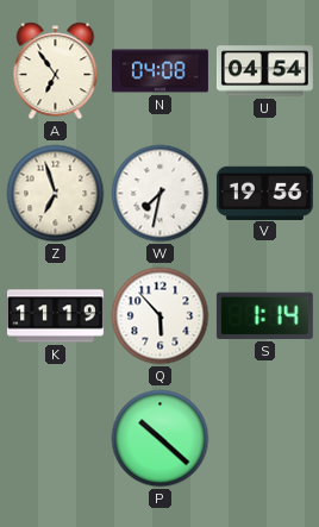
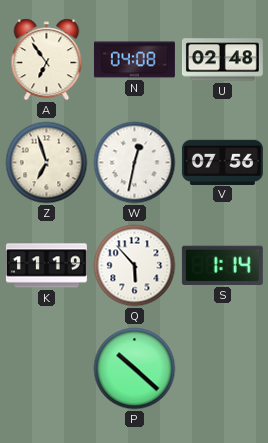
U: 04:54 -> 02:48
W: 7:32 -> 12:32
V: 19:56 -> 07:56
